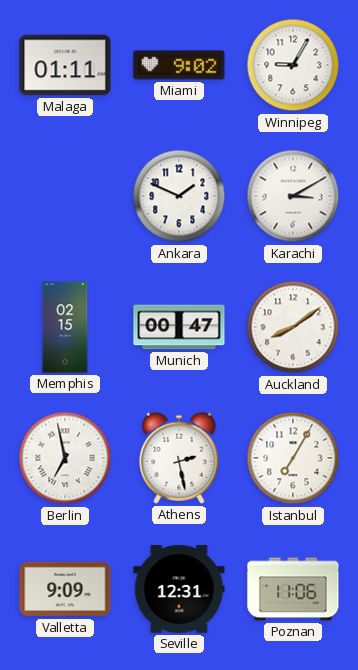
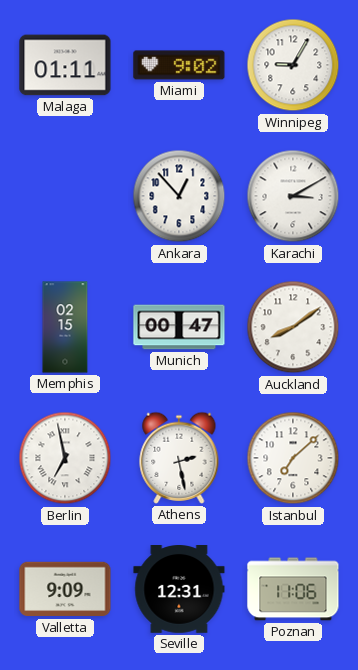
Ankara: 1:49 -> 12:53
Istanbul: 7:05 -> 7:08
